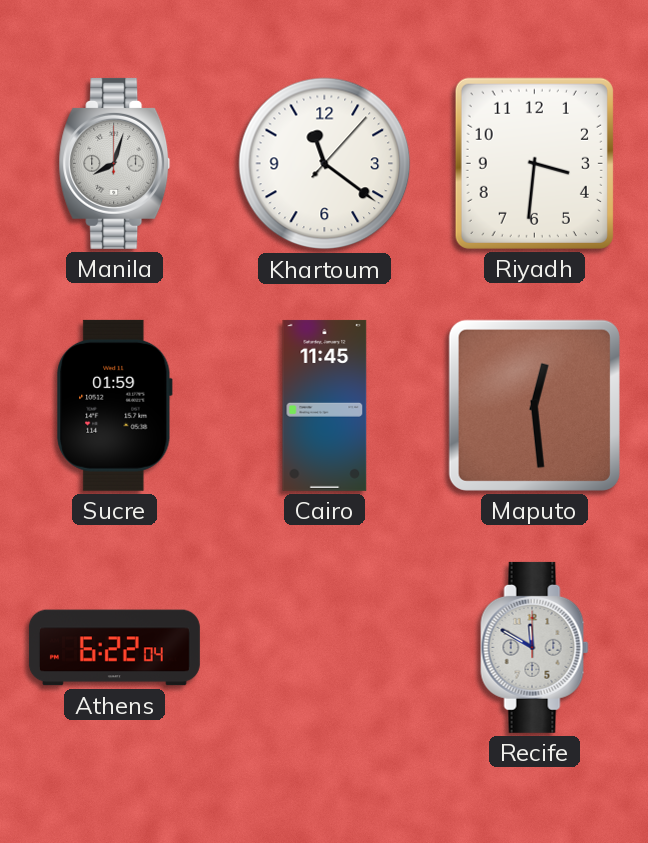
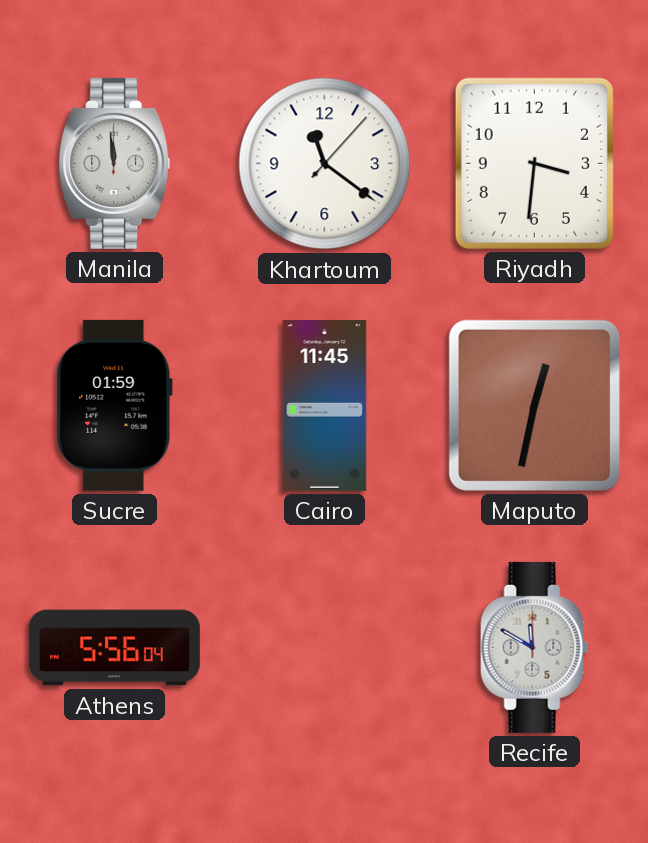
Manila: 8:03 -> 11:59
Maputo: 12:29 -> 12:32
Athens: 6:22 -> 5:56
